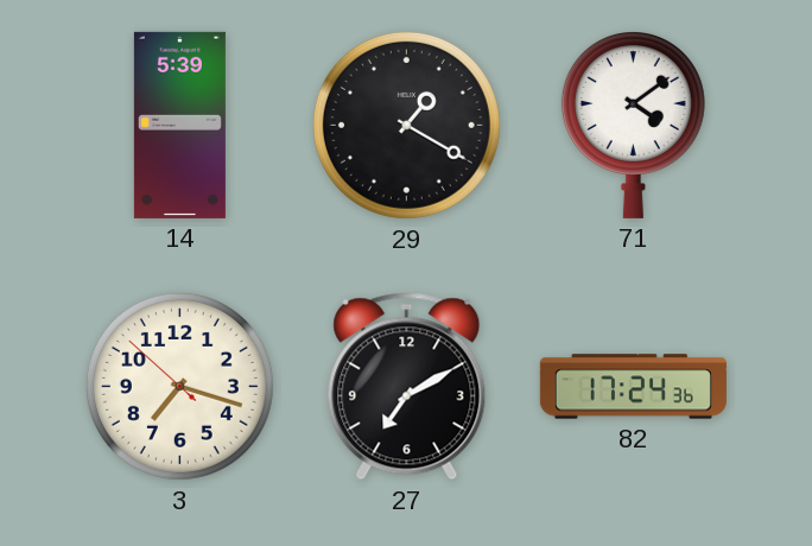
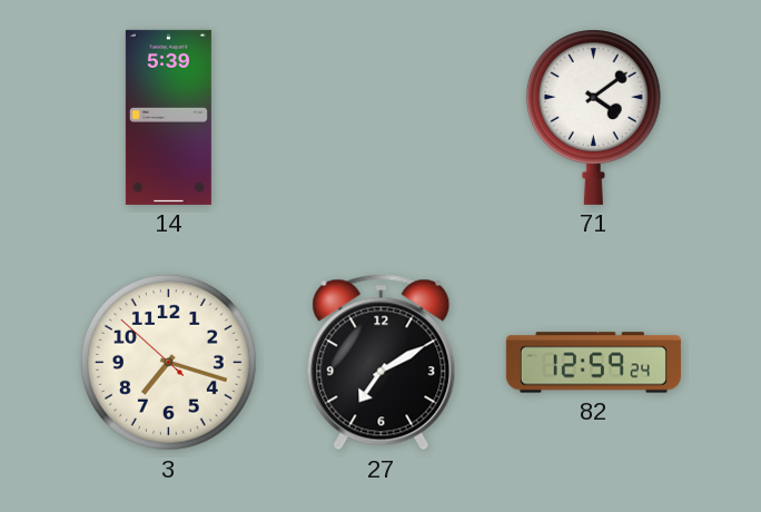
29: 1:20 -> none
82: 17:24 -> 12:59
